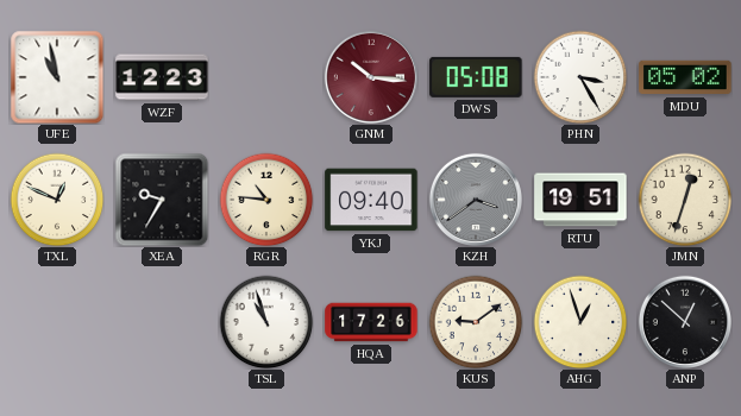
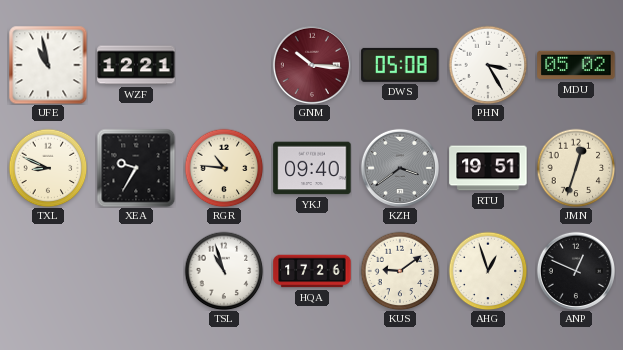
WZF: 12:23 -> 12:21
TXL: 12:49 -> 8:49
ANP: 12:52 -> 12:49
